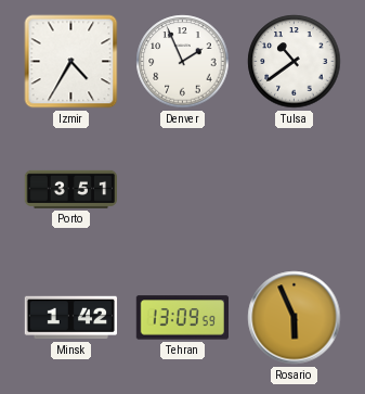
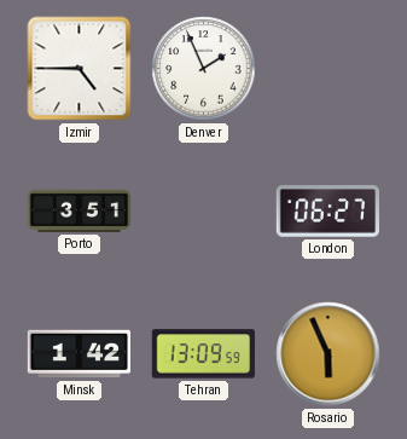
Izmir: 4:35 -> 4:45
Tulsa: 10:39 -> none
London: none -> 06:27
